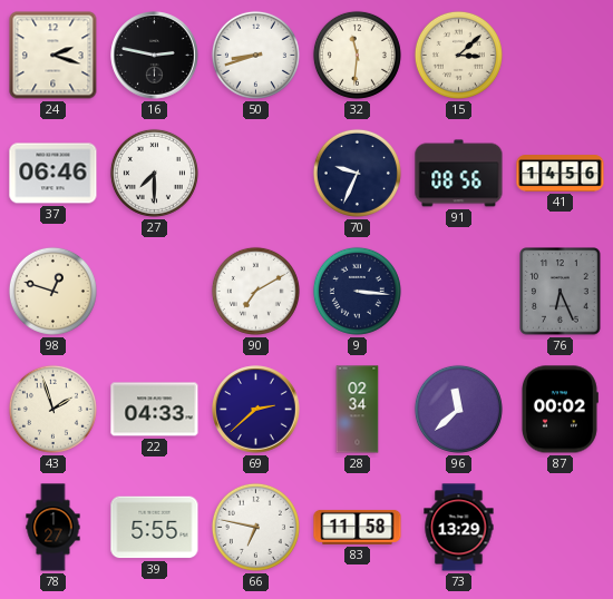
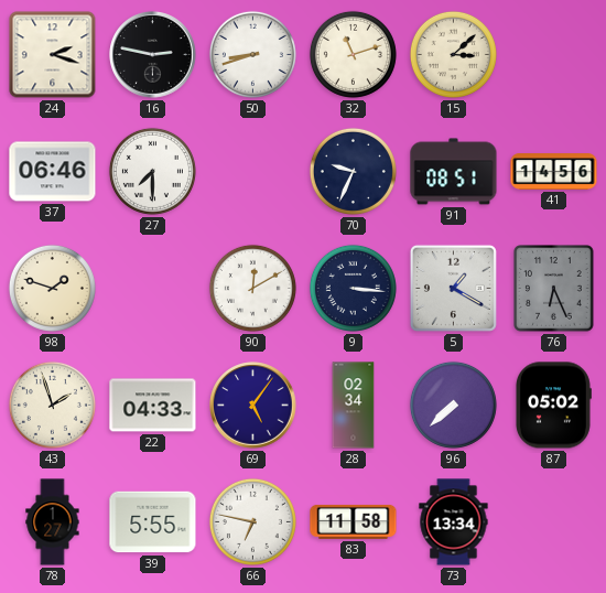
32: 11:31 -> 11:12
91: 08:56 -> 08:51
98: 12:48 -> 1:48
90: 7:10 -> 12:10
5: none -> 1:20
69: 2:38 -> 5:06
96: 11:38 -> 7:38
87: 00:02 -> 05:02
73: 13:29 -> 13:34
